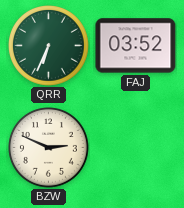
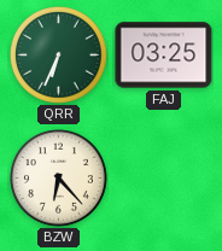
FAJ: 03:52 -> 03:25
BZW: 2:49 -> 6:23
